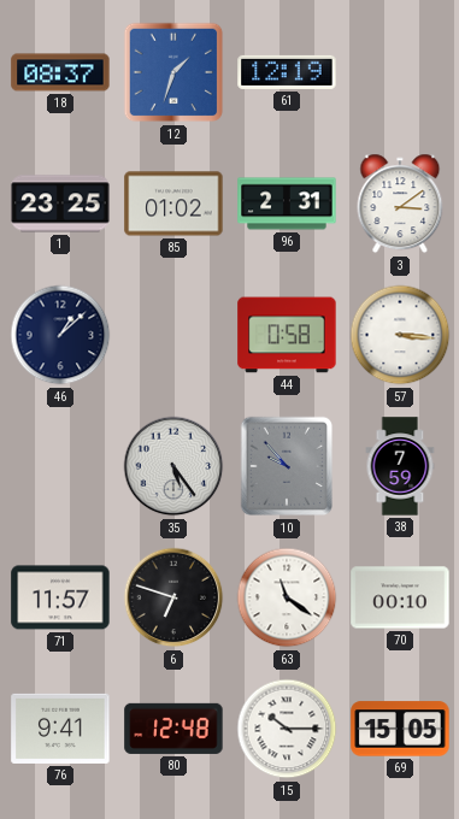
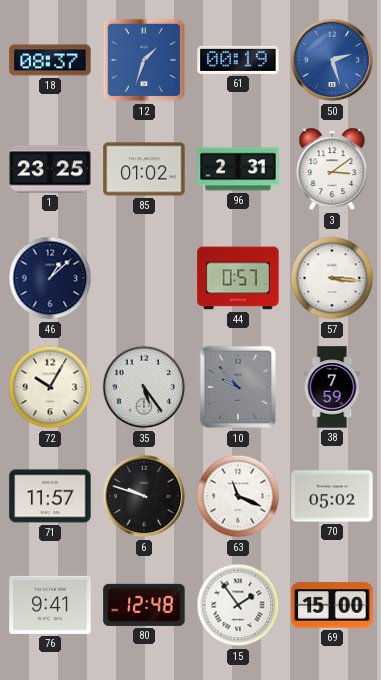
61: 12:19 -> 00:19
50: none -> 2:27
44: 0:58 -> 0:57
72: none -> 10:05
6: 6:48 -> 9:48
63: 11:21 -> 11:19
70: 00:10 -> 05:02
15: 10:15 -> 1:54
69: 15:05 -> 15:00
